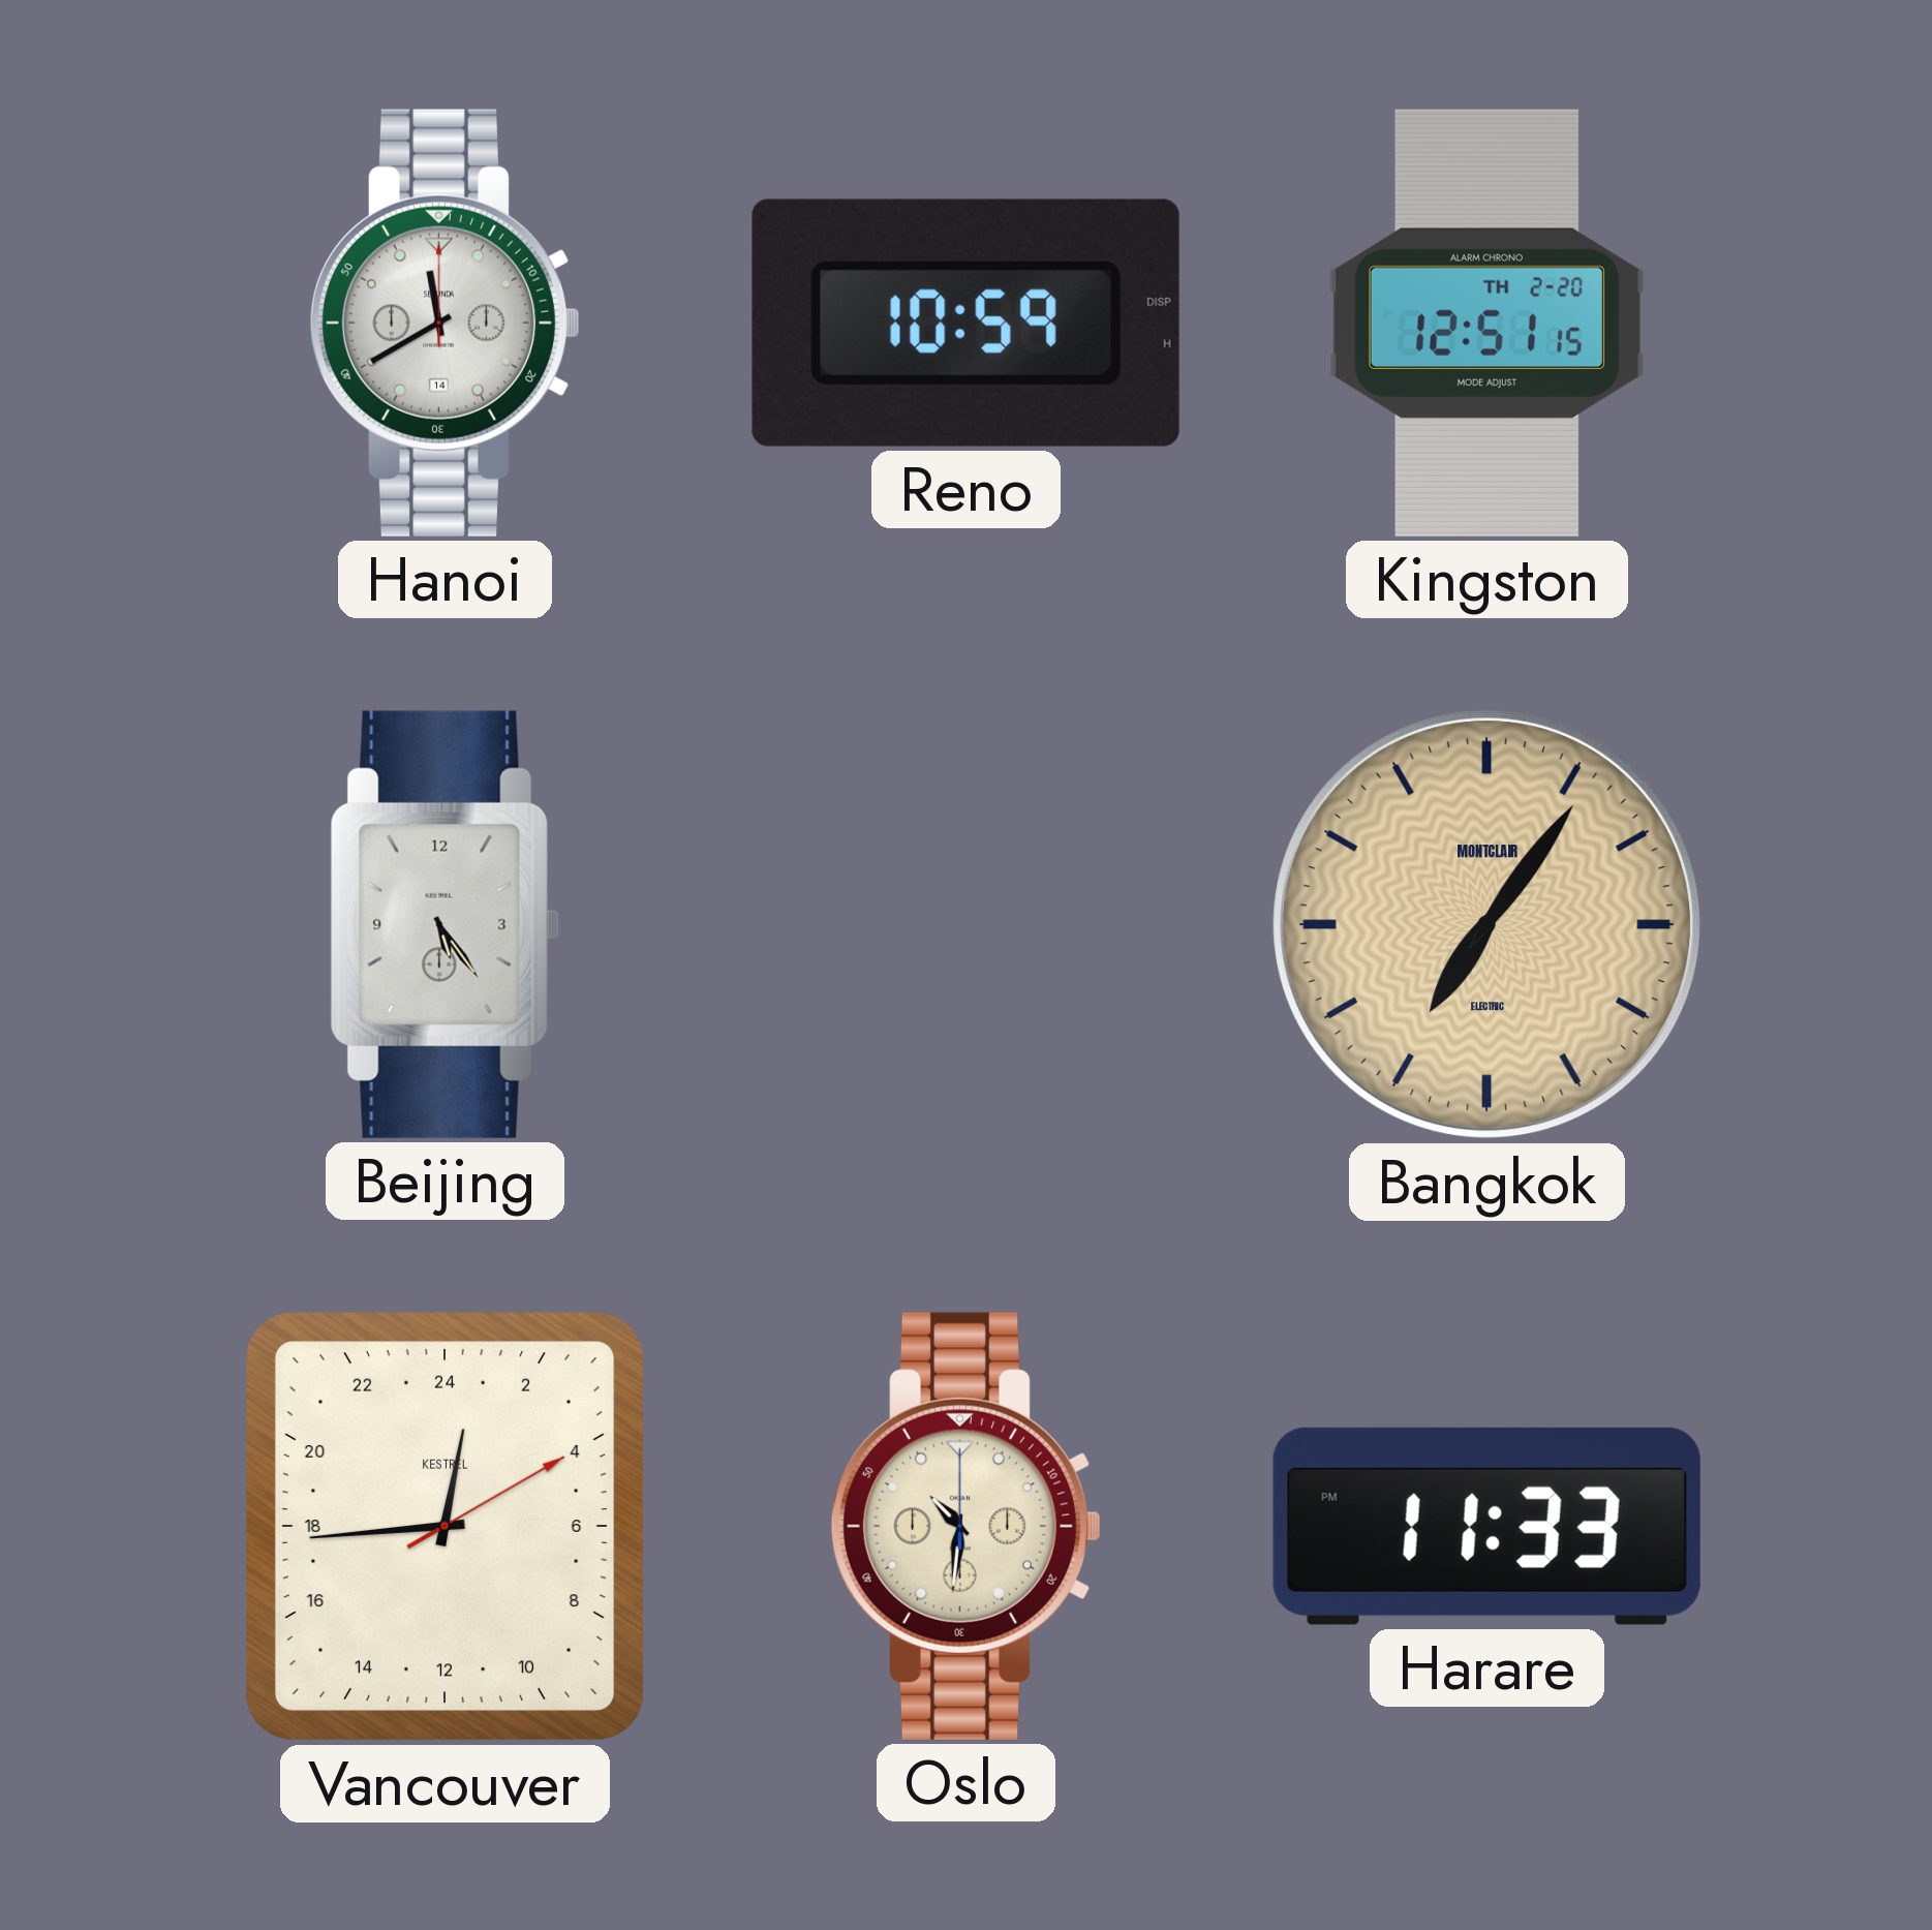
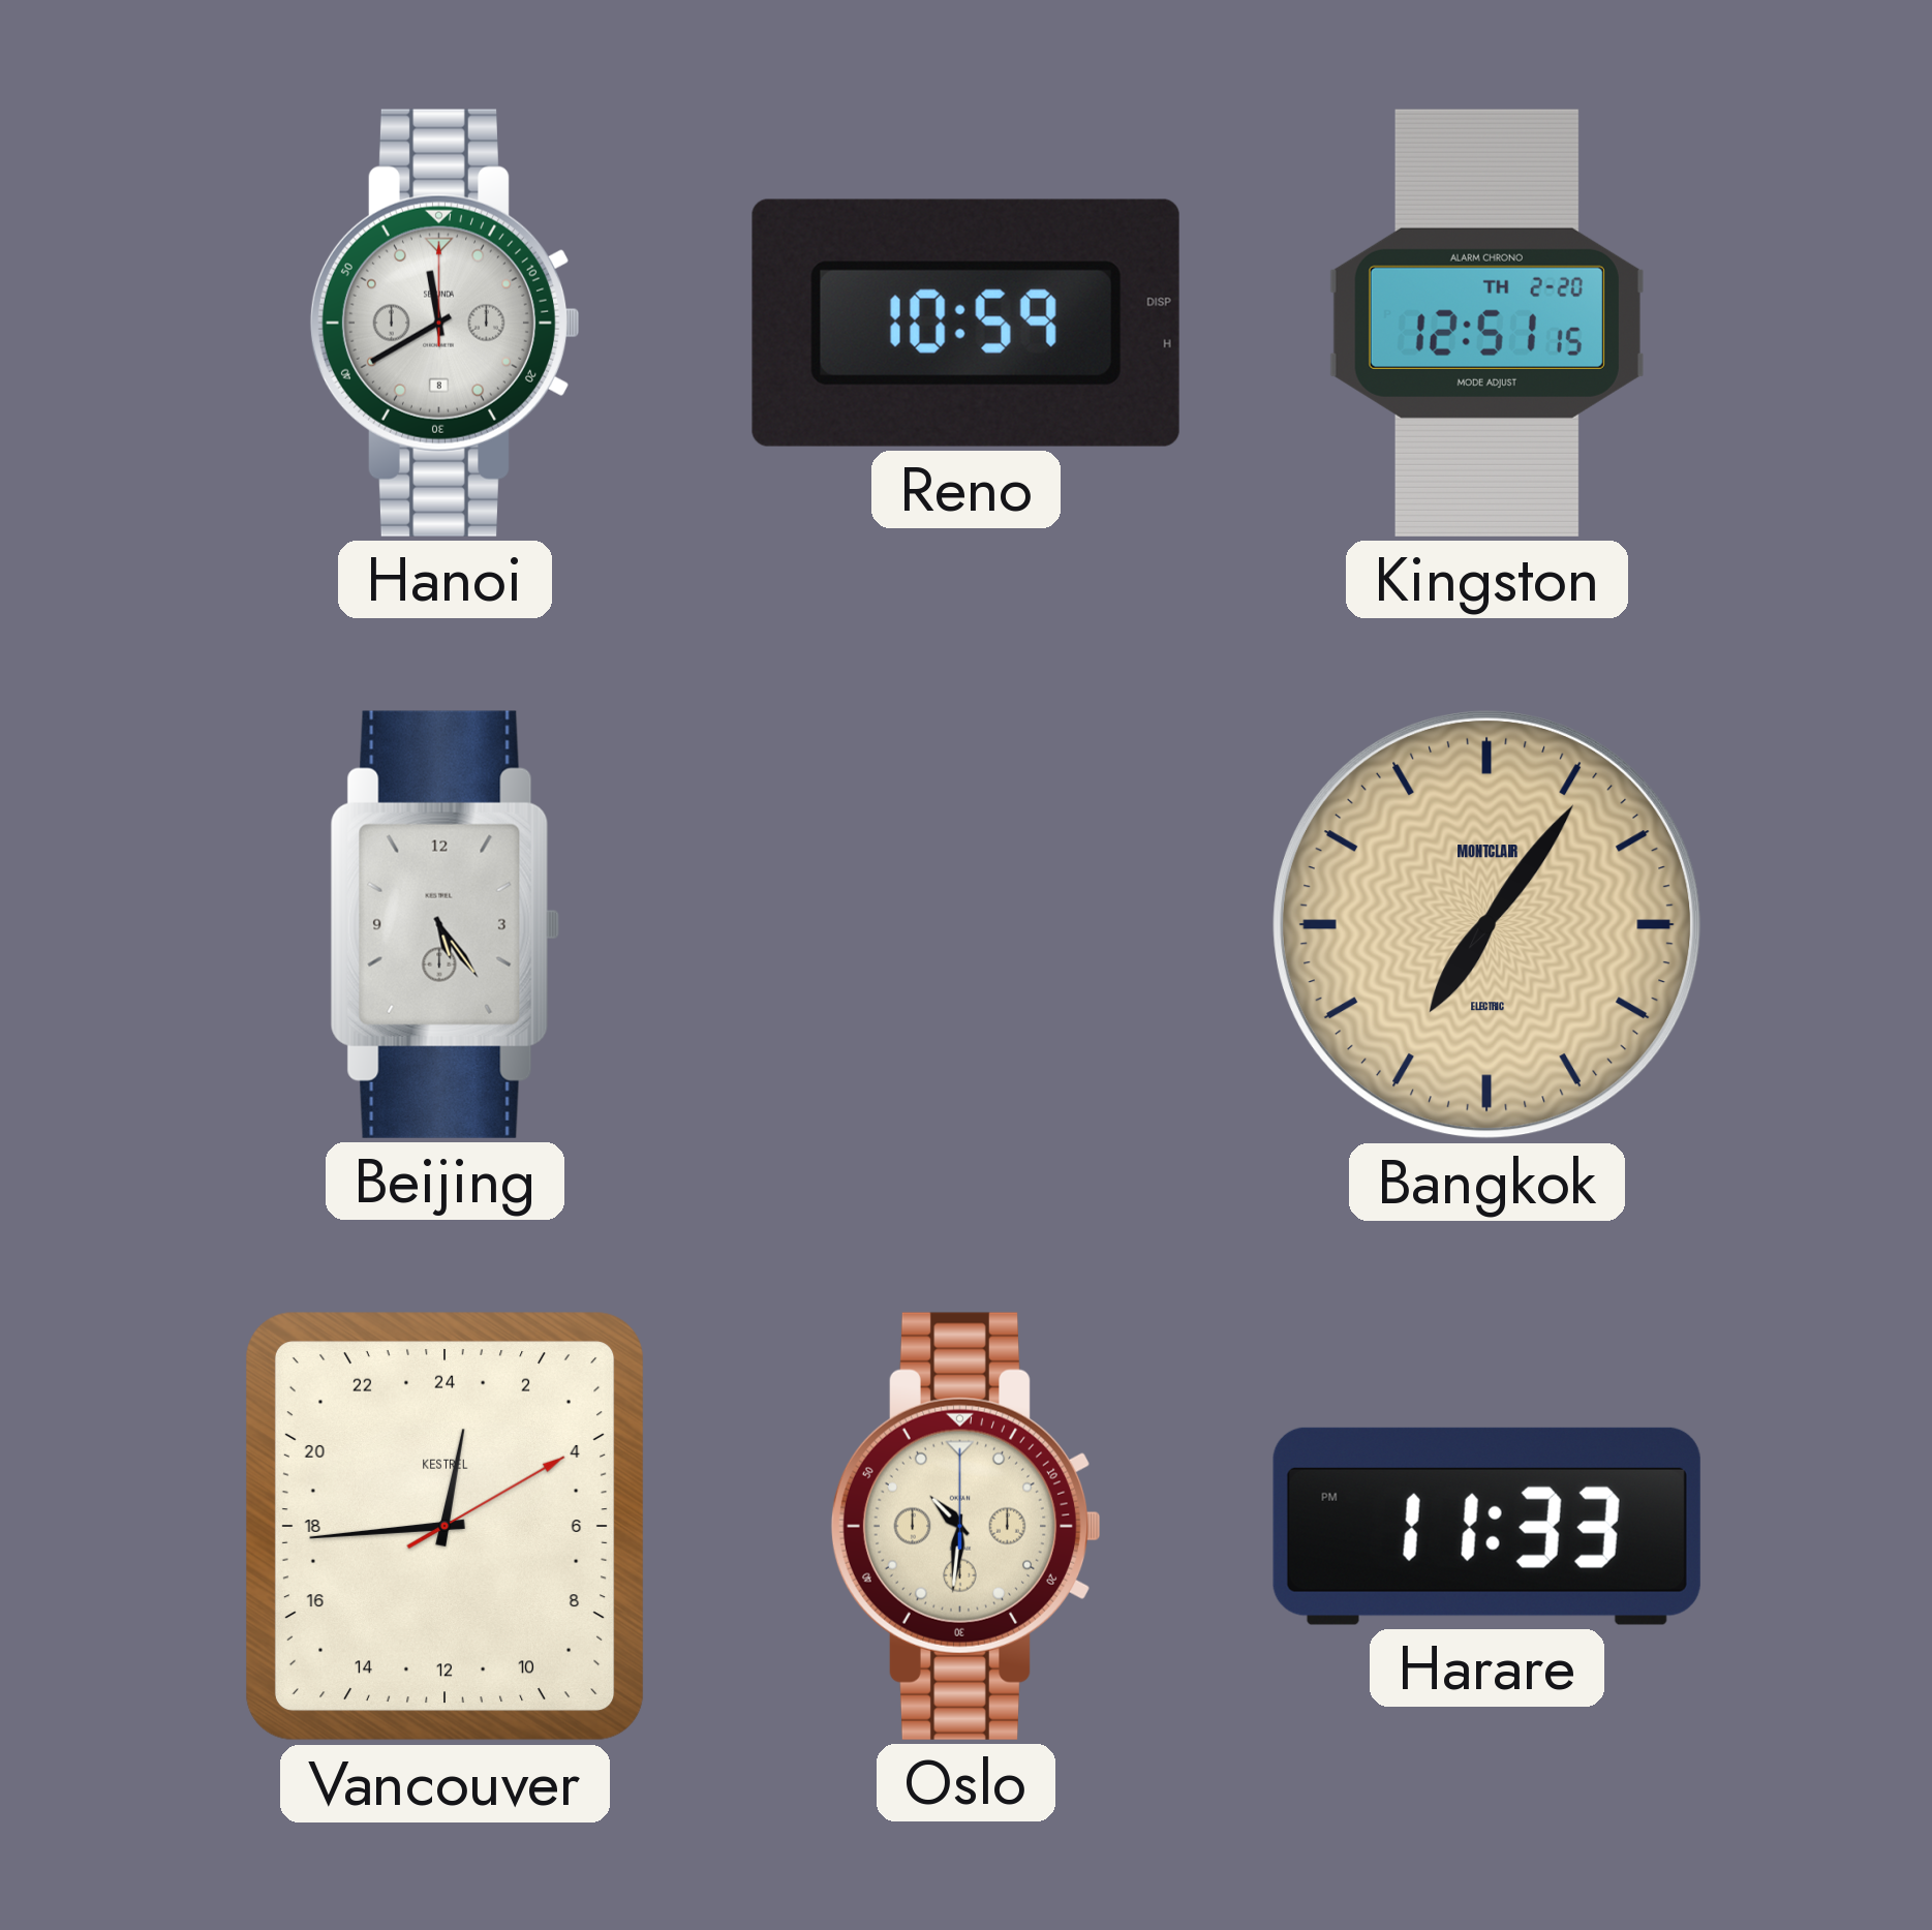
Hanoi date: 14 -> 8
